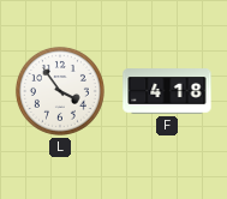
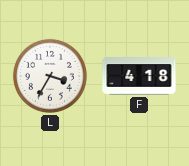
L: 3:54 -> 3:35
